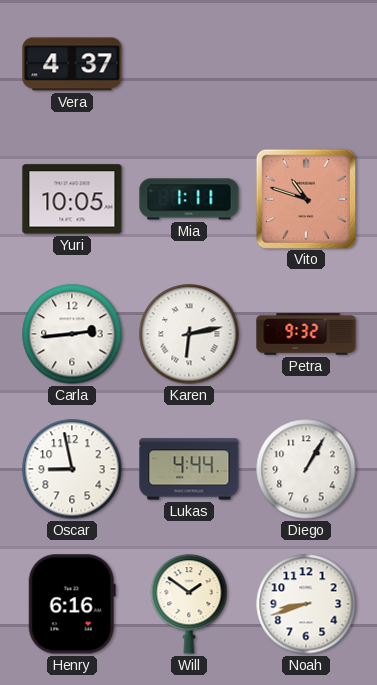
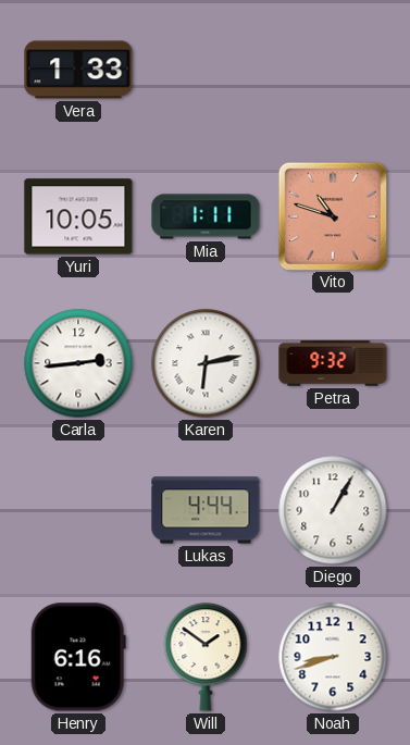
Vera: 4:37 -> 1:33
Oscar: 8:58 -> none
